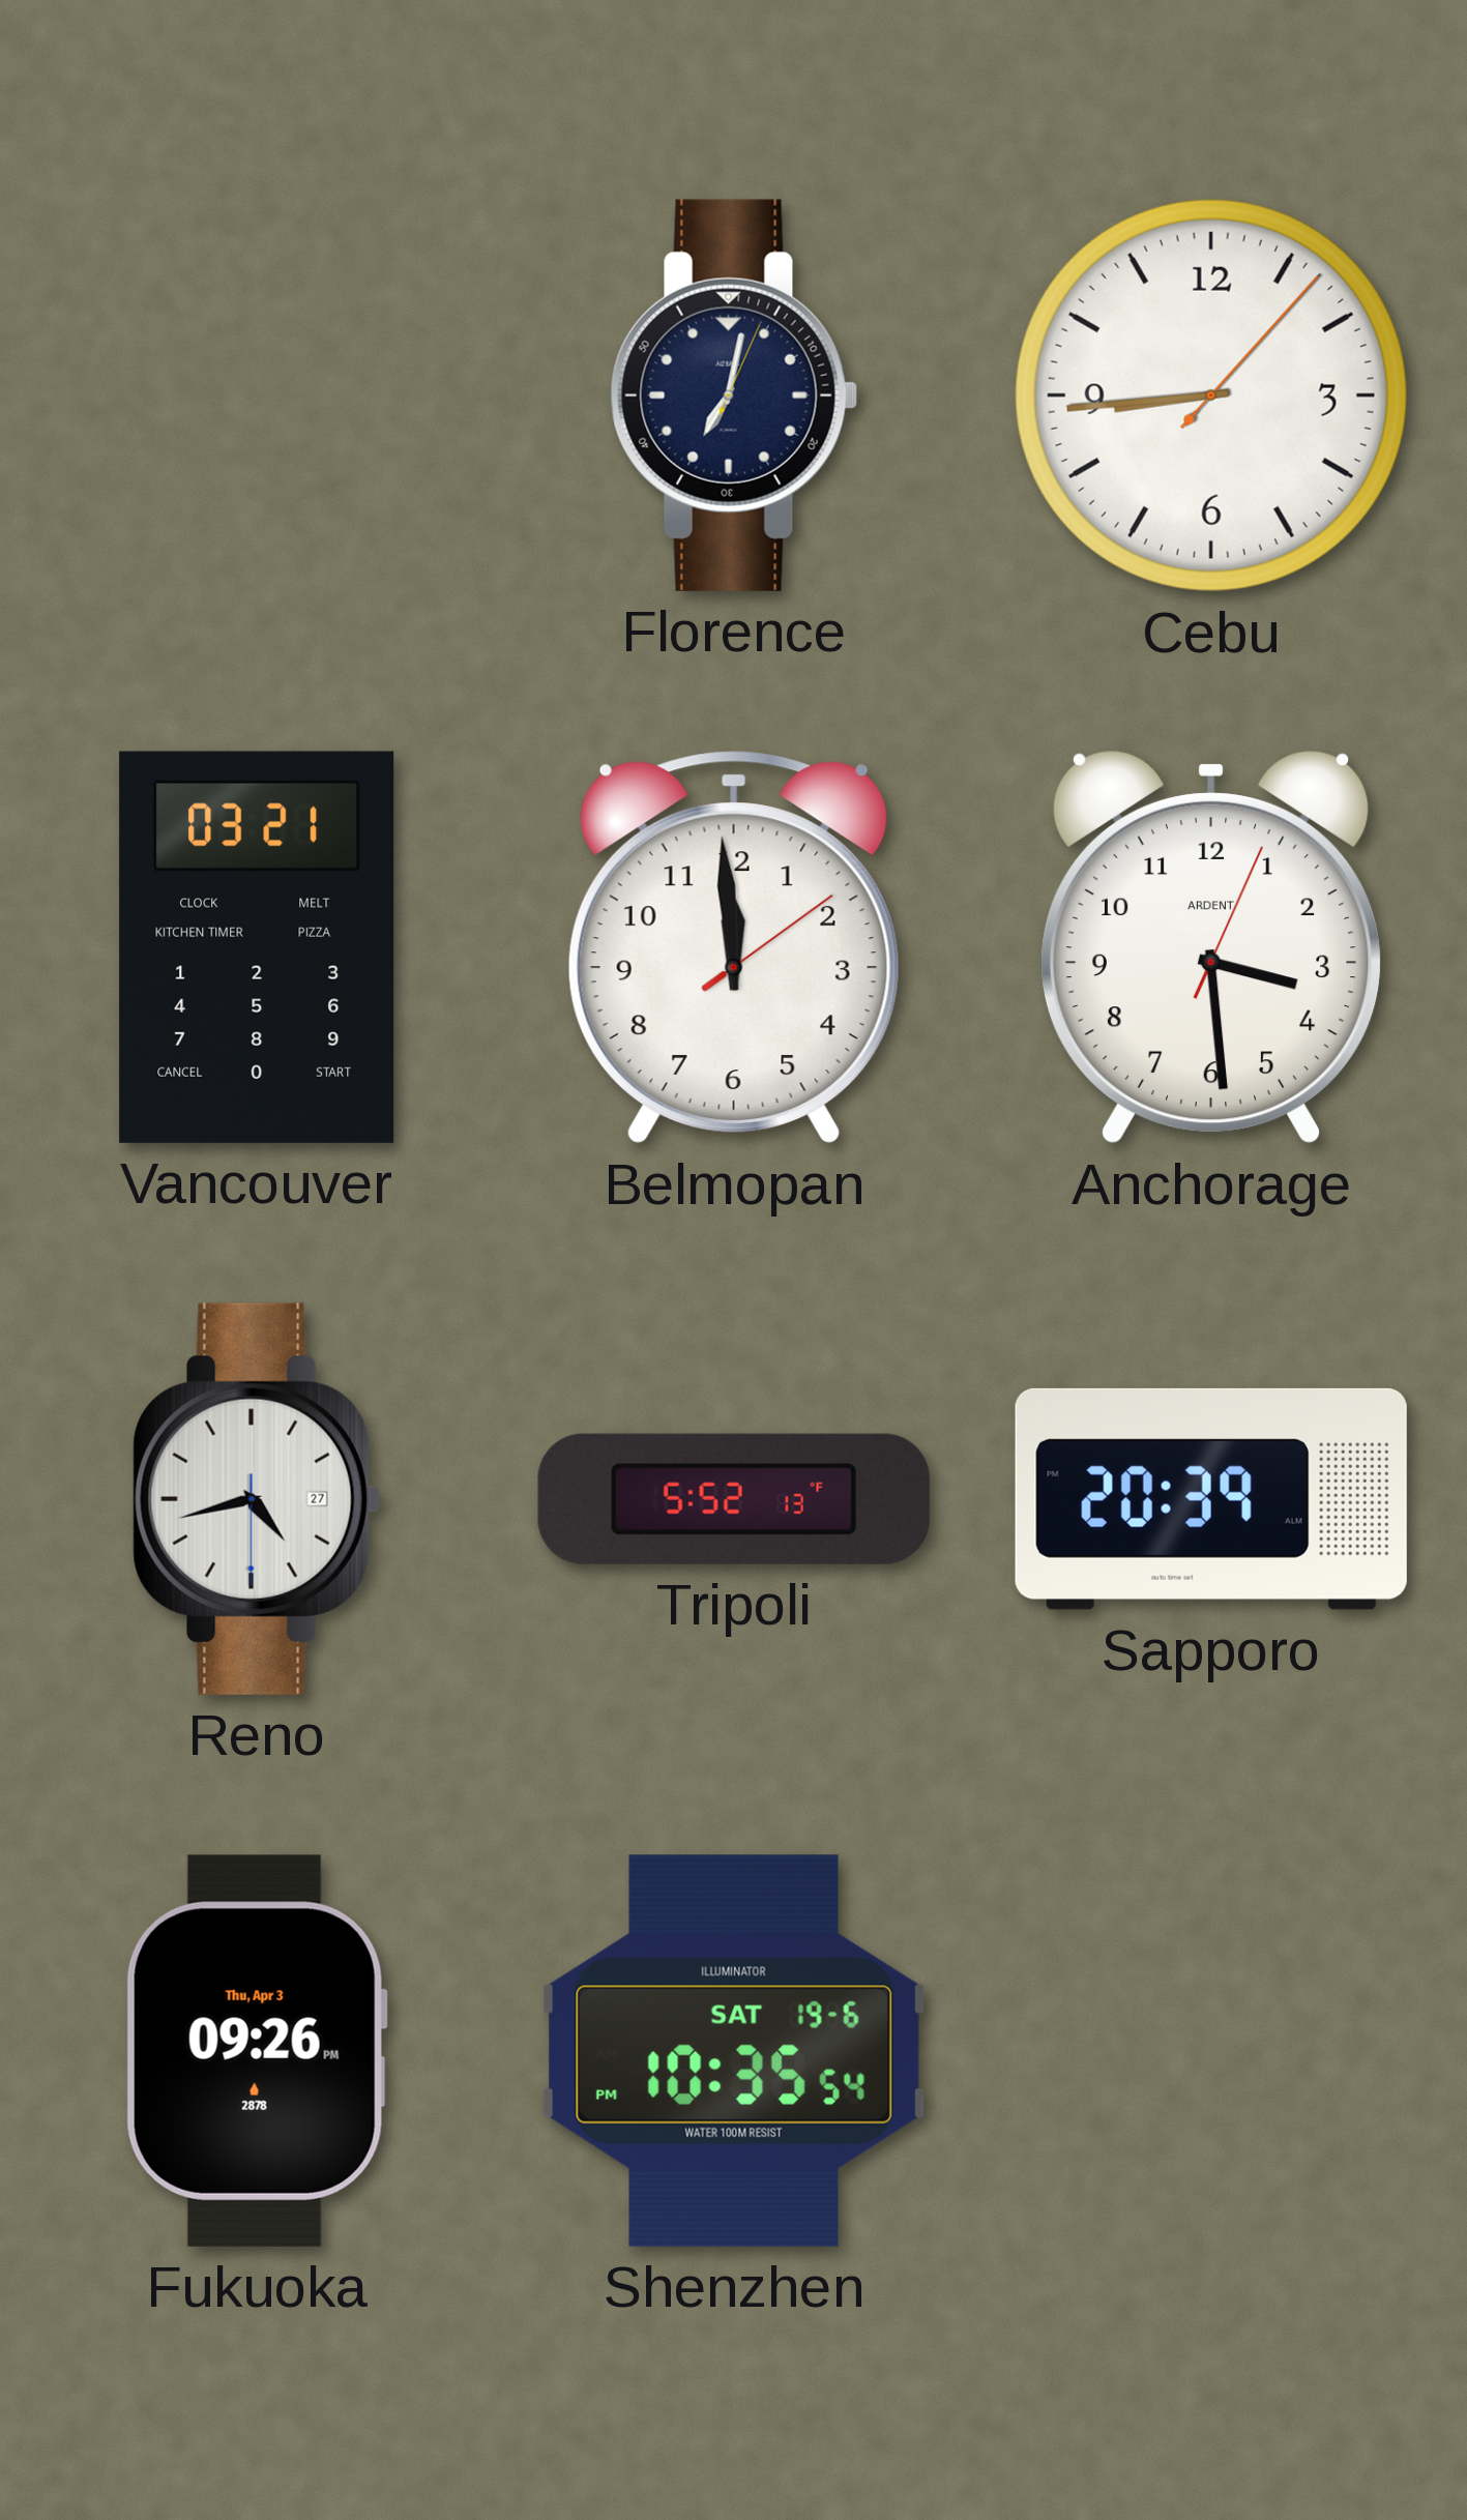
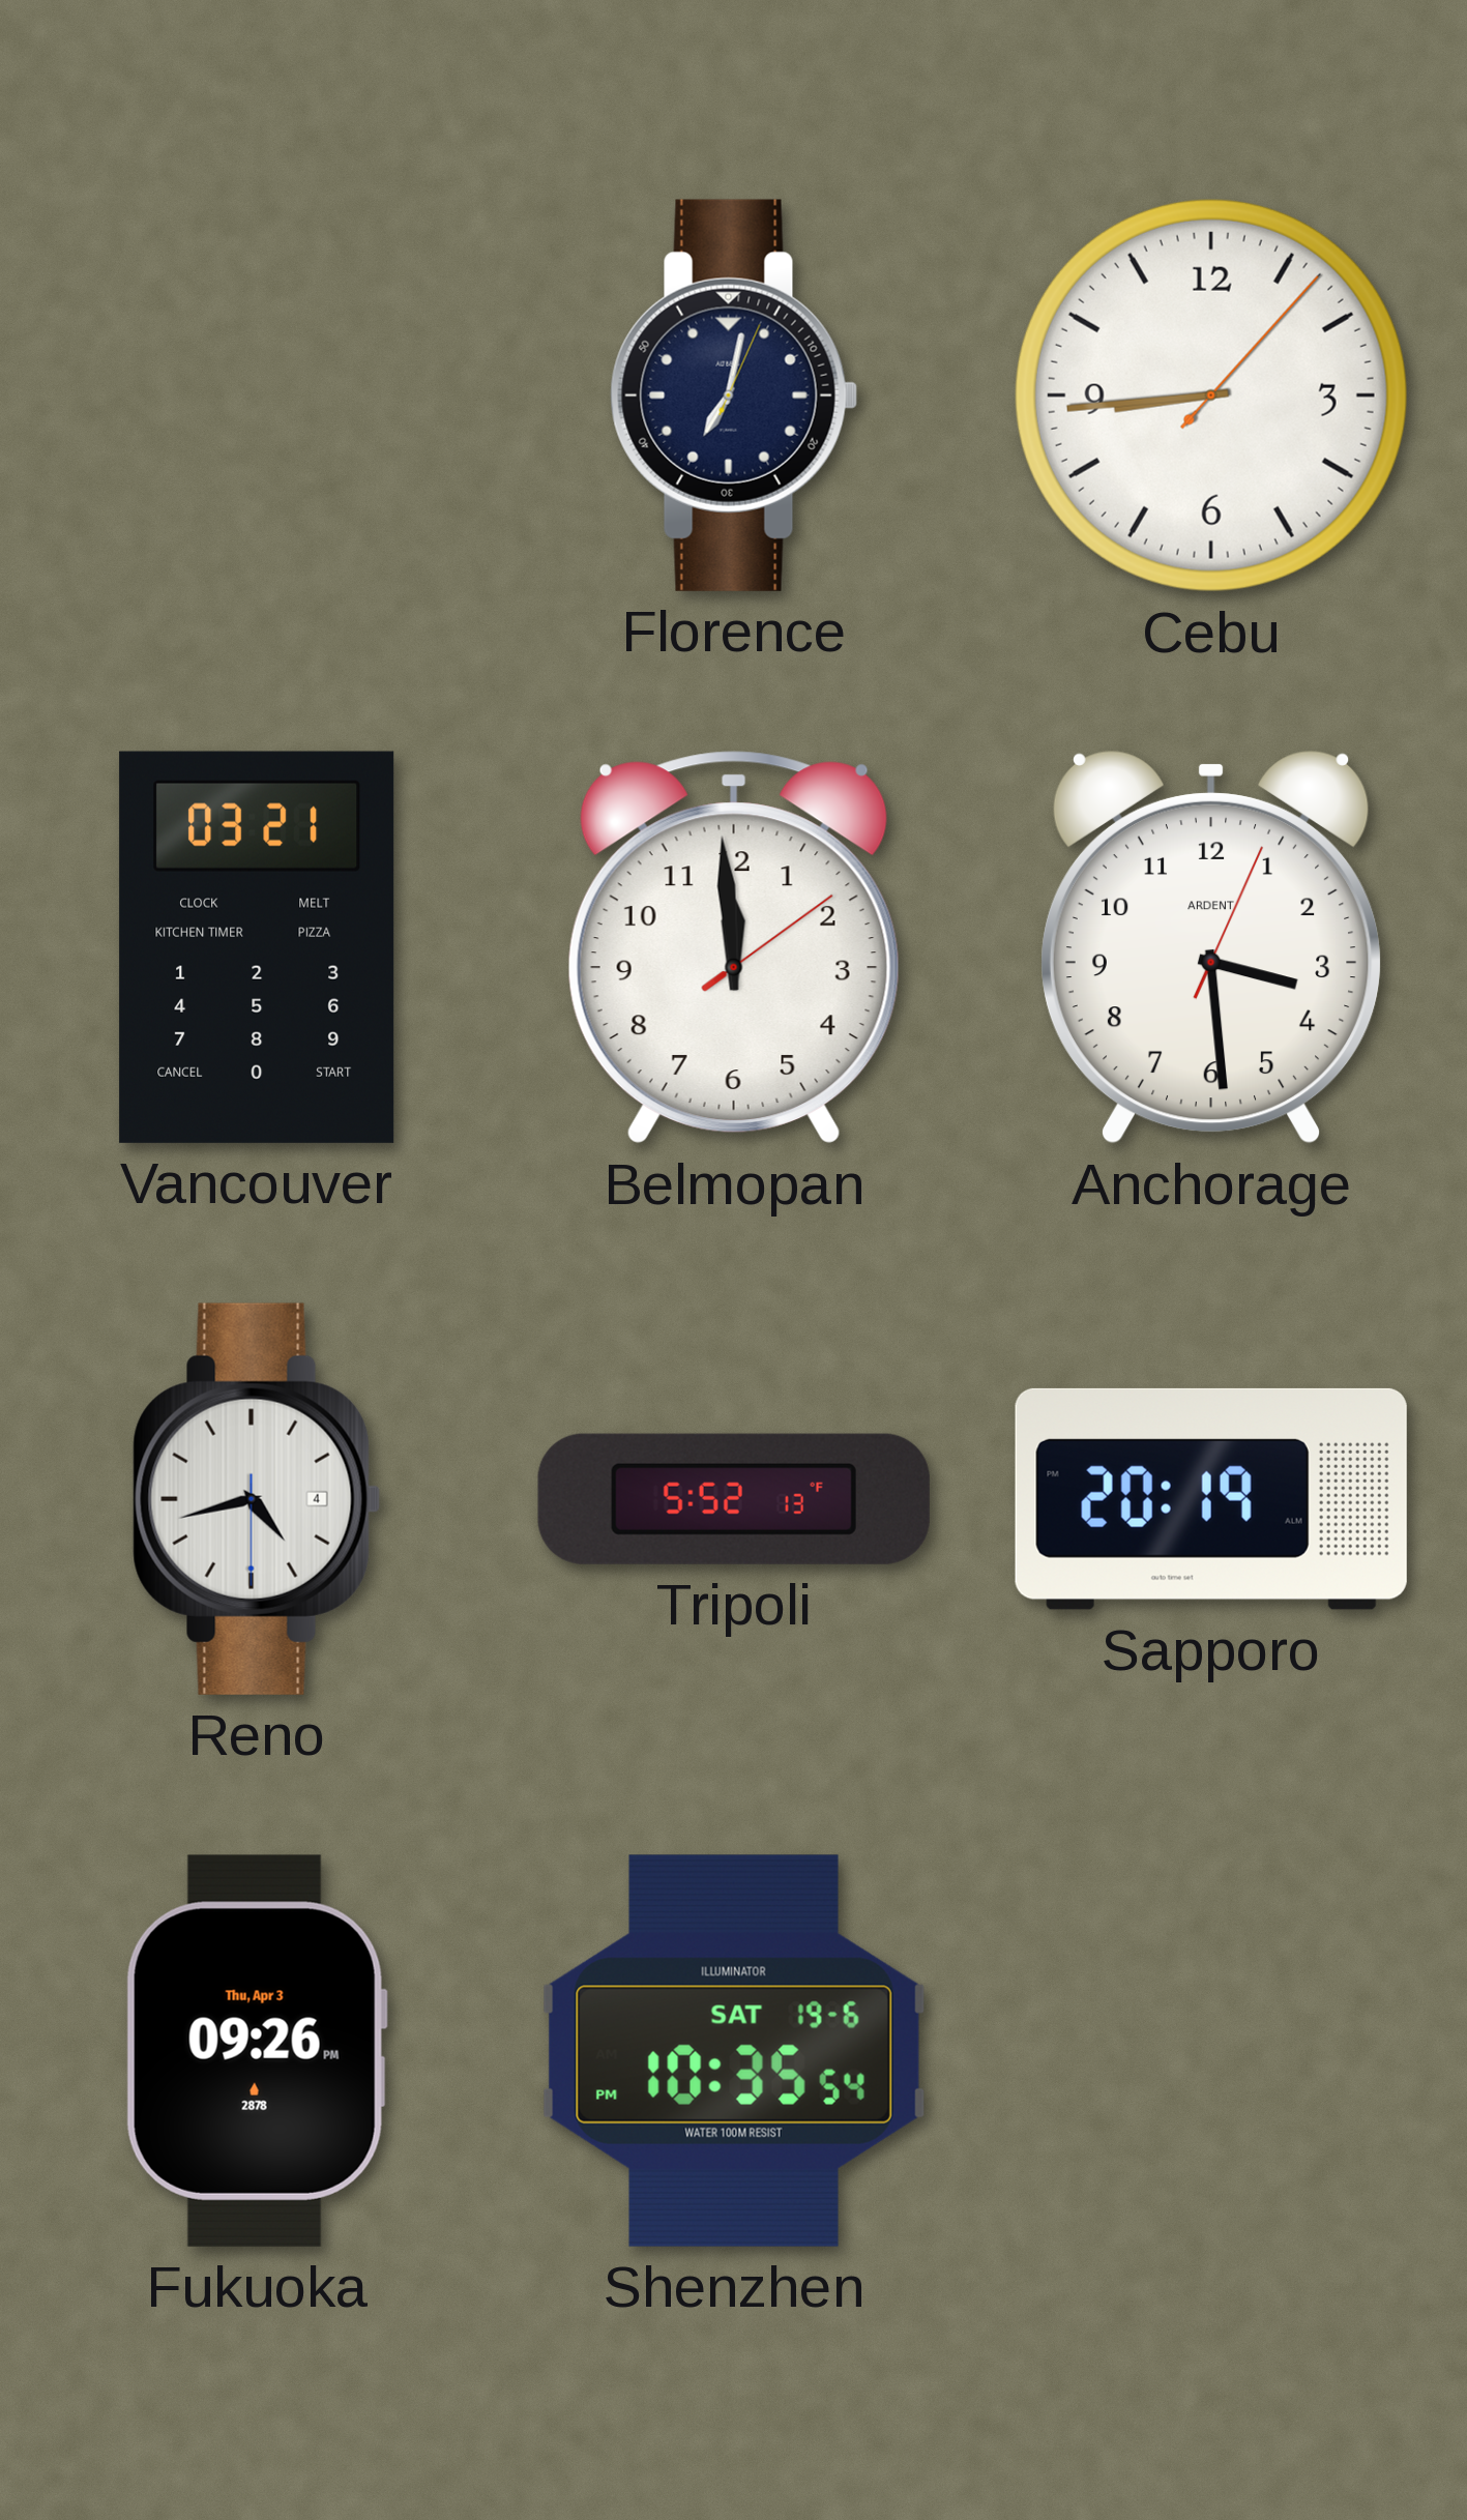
Reno date: 27 -> 4
Sapporo: 20:39 -> 20:19
